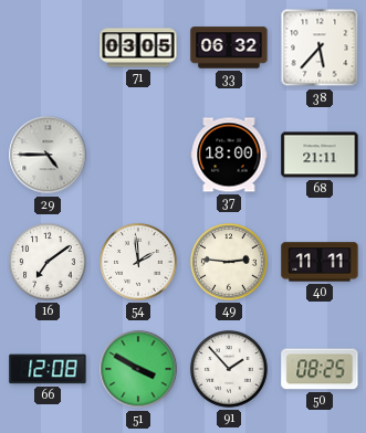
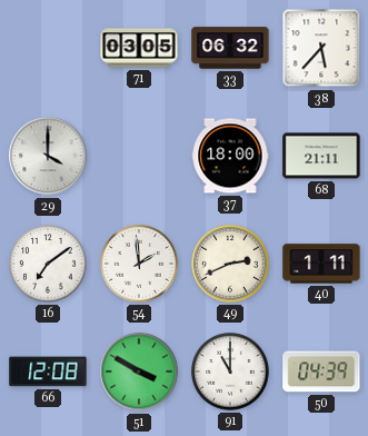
29: 4:45 -> 4:00
49: 2:46 -> 2:41
40: 11:11 -> 1:11
91: 1:53 -> 11:00
50: 08:25 -> 04:39
